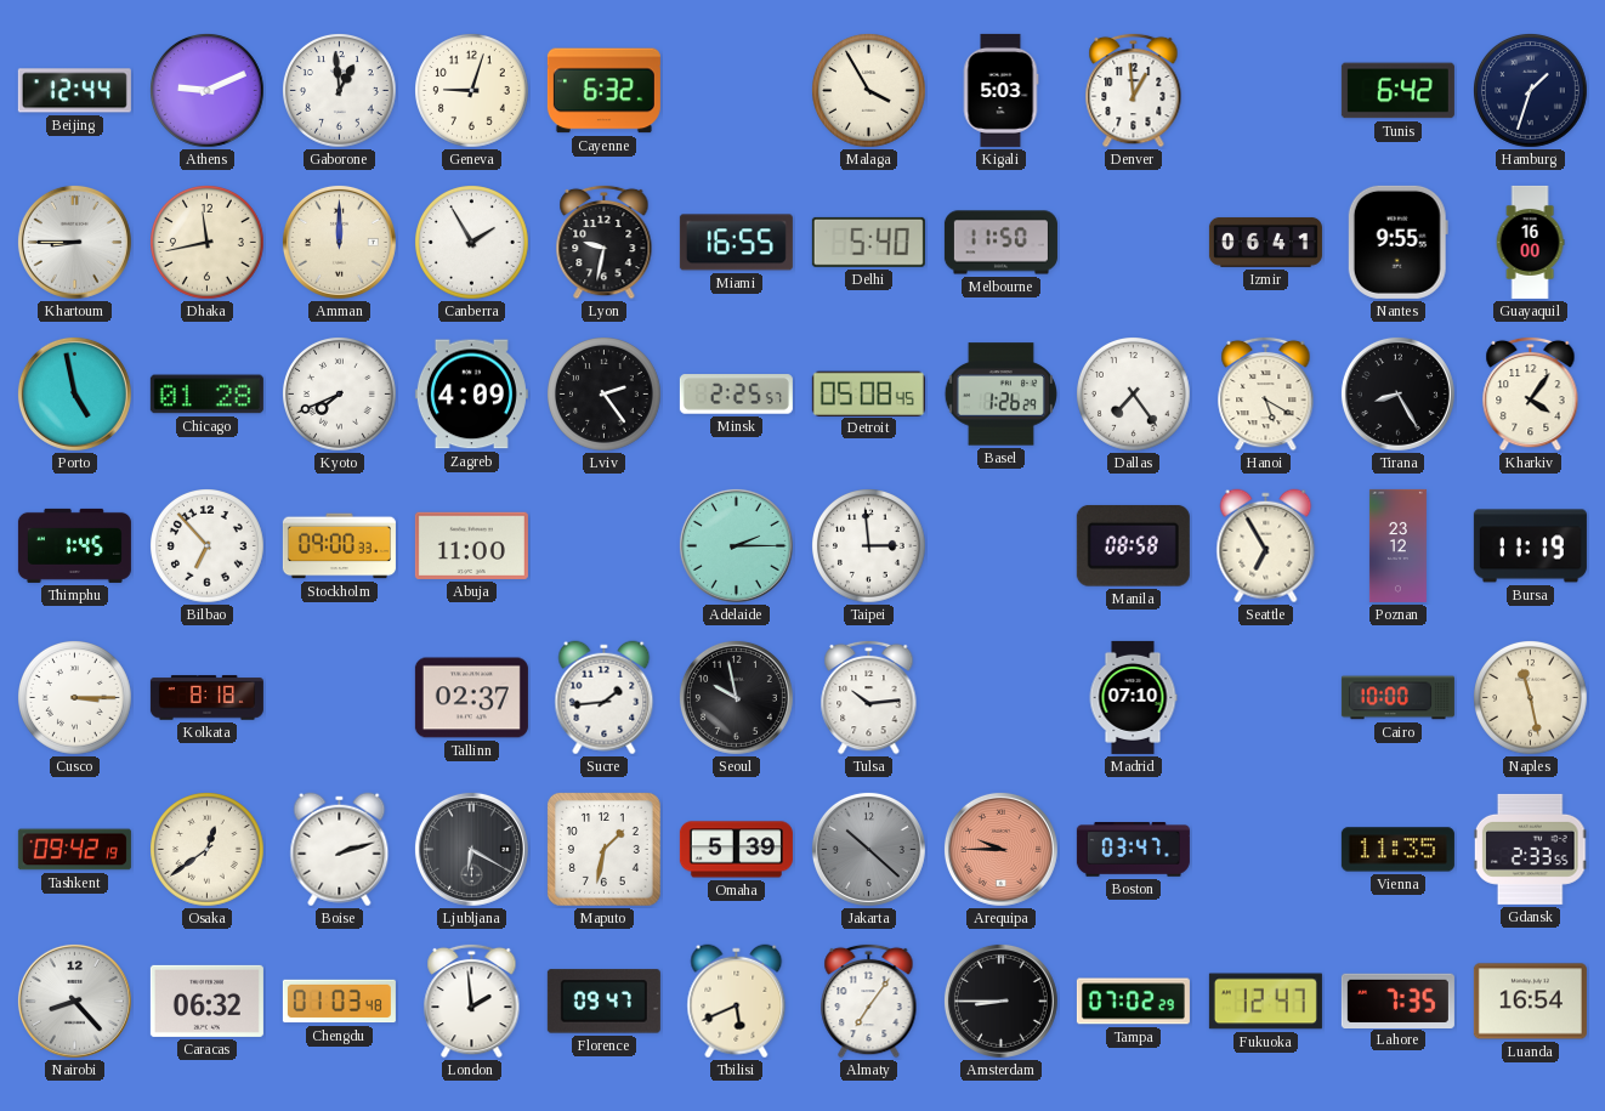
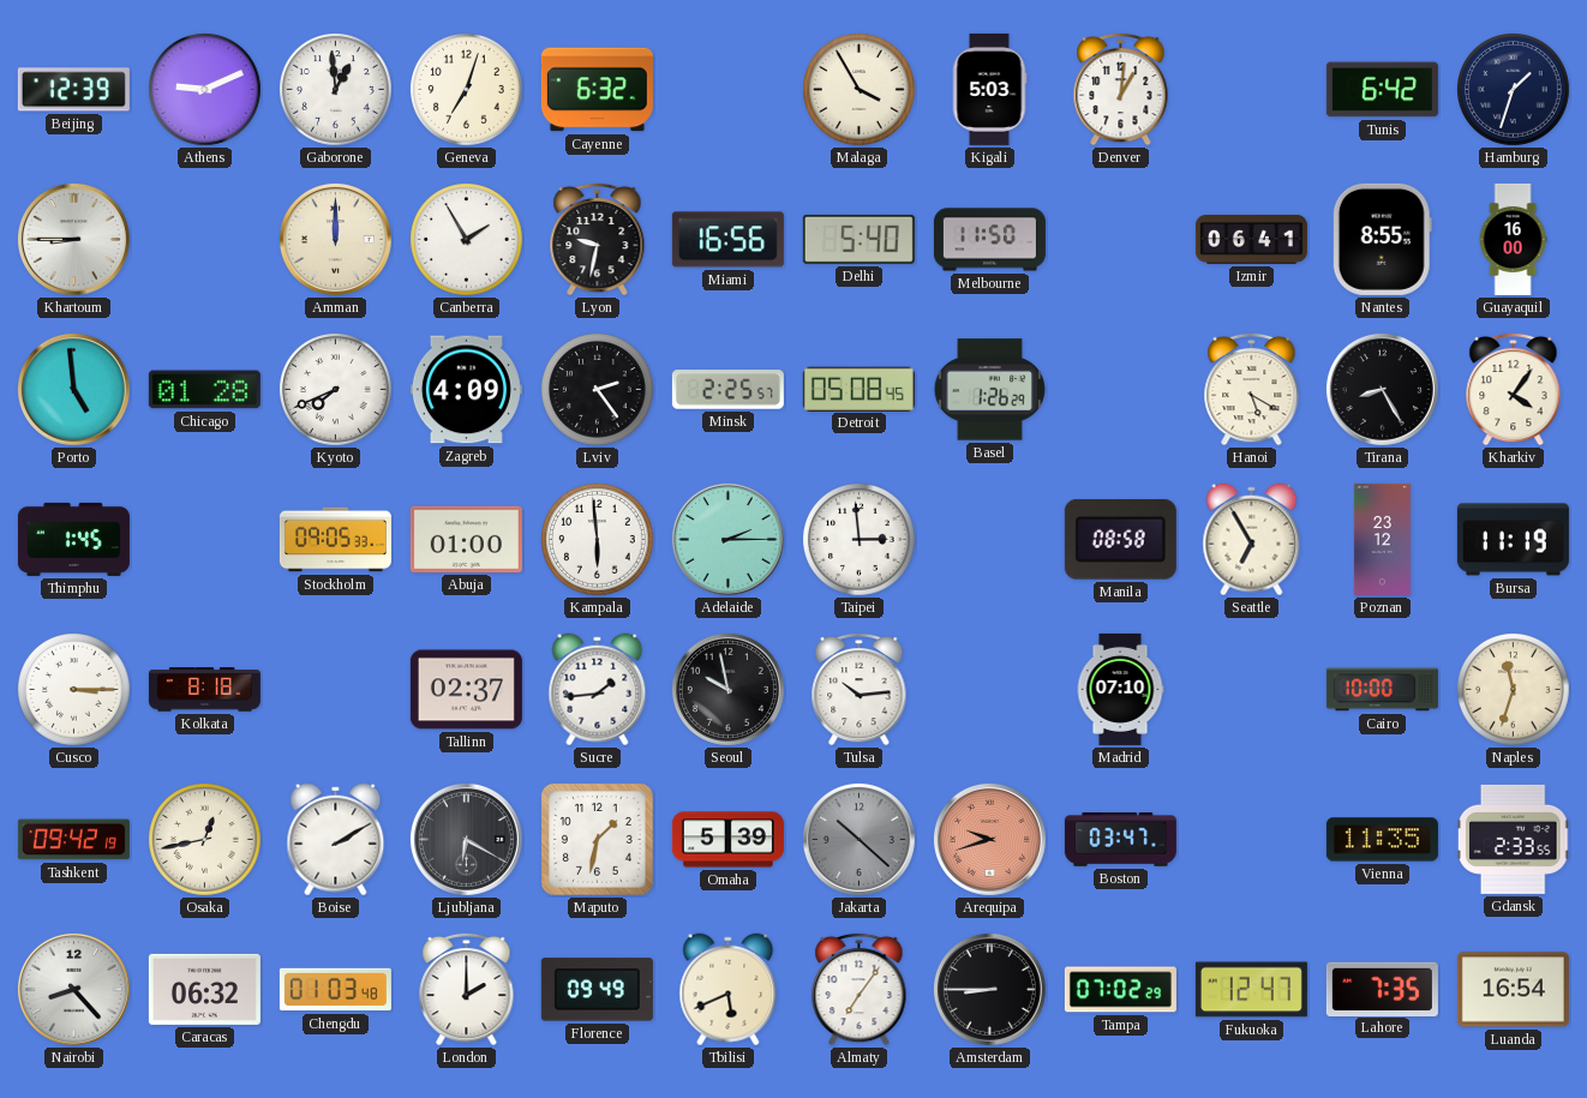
Beijing: 12:44 -> 12:39
Geneva: 9:03 -> 7:03
Denver: 12:59 -> 1:01
Dhaka: 11:43 -> none
Miami: 16:55 -> 16:56
Nantes: 9:55 -> 8:55
Porto: 4:58 -> 4:59
Dallas: 7:24 -> none
Bilbao: 6:53 -> none
Stockholm: 09:00 -> 09:05
Abuja: 11:00 -> 01:00
Kampala: none -> 5:59
Naples: 11:28 -> 11:33
Osaka: 12:39 -> 12:43
Boise: 2:12 -> 2:10
Arequipa: 9:45 -> 9:42
London: 1:59 -> 2:00
Florence: 09:47 -> 09:49
